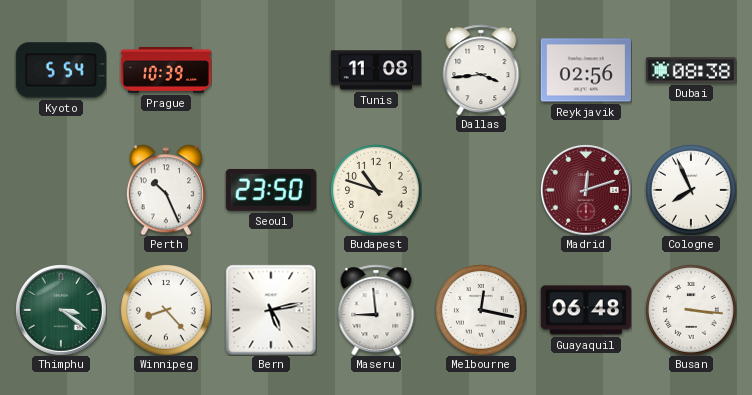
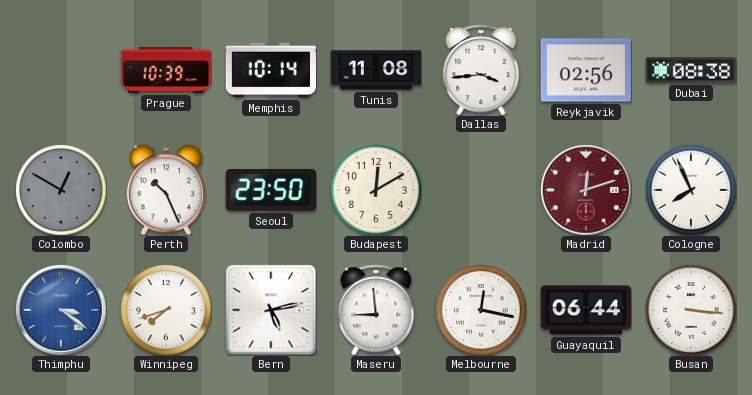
Kyoto: 5:54 -> none
Memphis: none -> 10:14
Colombo: none -> 12:50
Budapest: 10:48 -> 12:10
Thimphu dial: green -> blue
Winnipeg: 8:23 -> 7:42
Guayaquil: 06:48 -> 06:44
